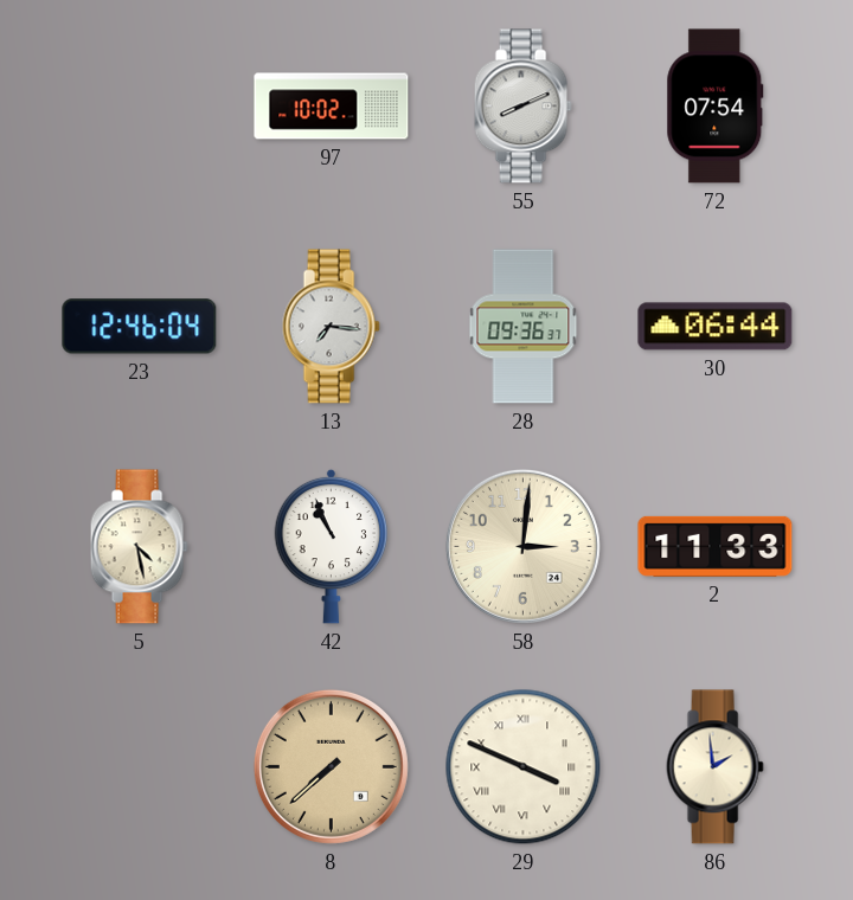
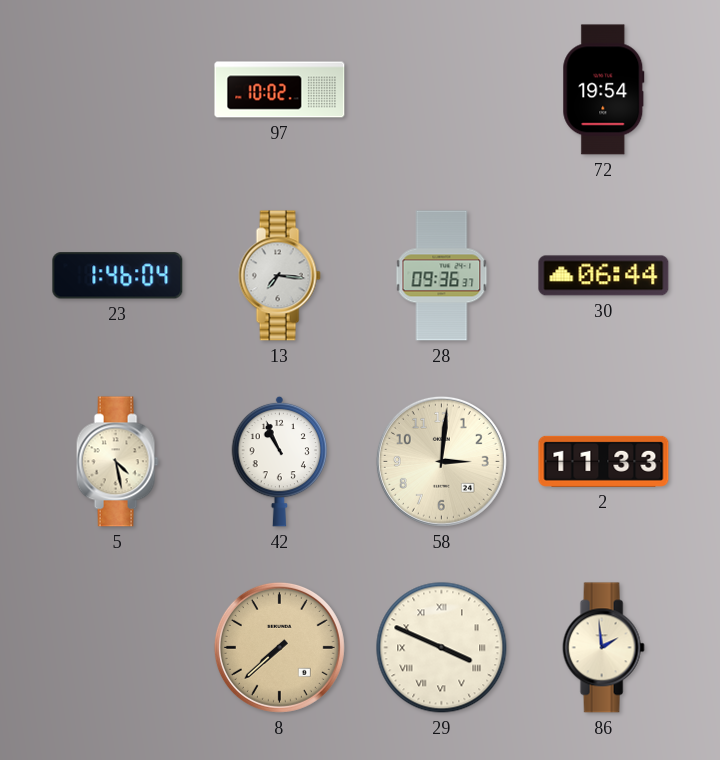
55: 8:11 -> none
72: 07:54 -> 19:54
23: 12:46 -> 1:46
